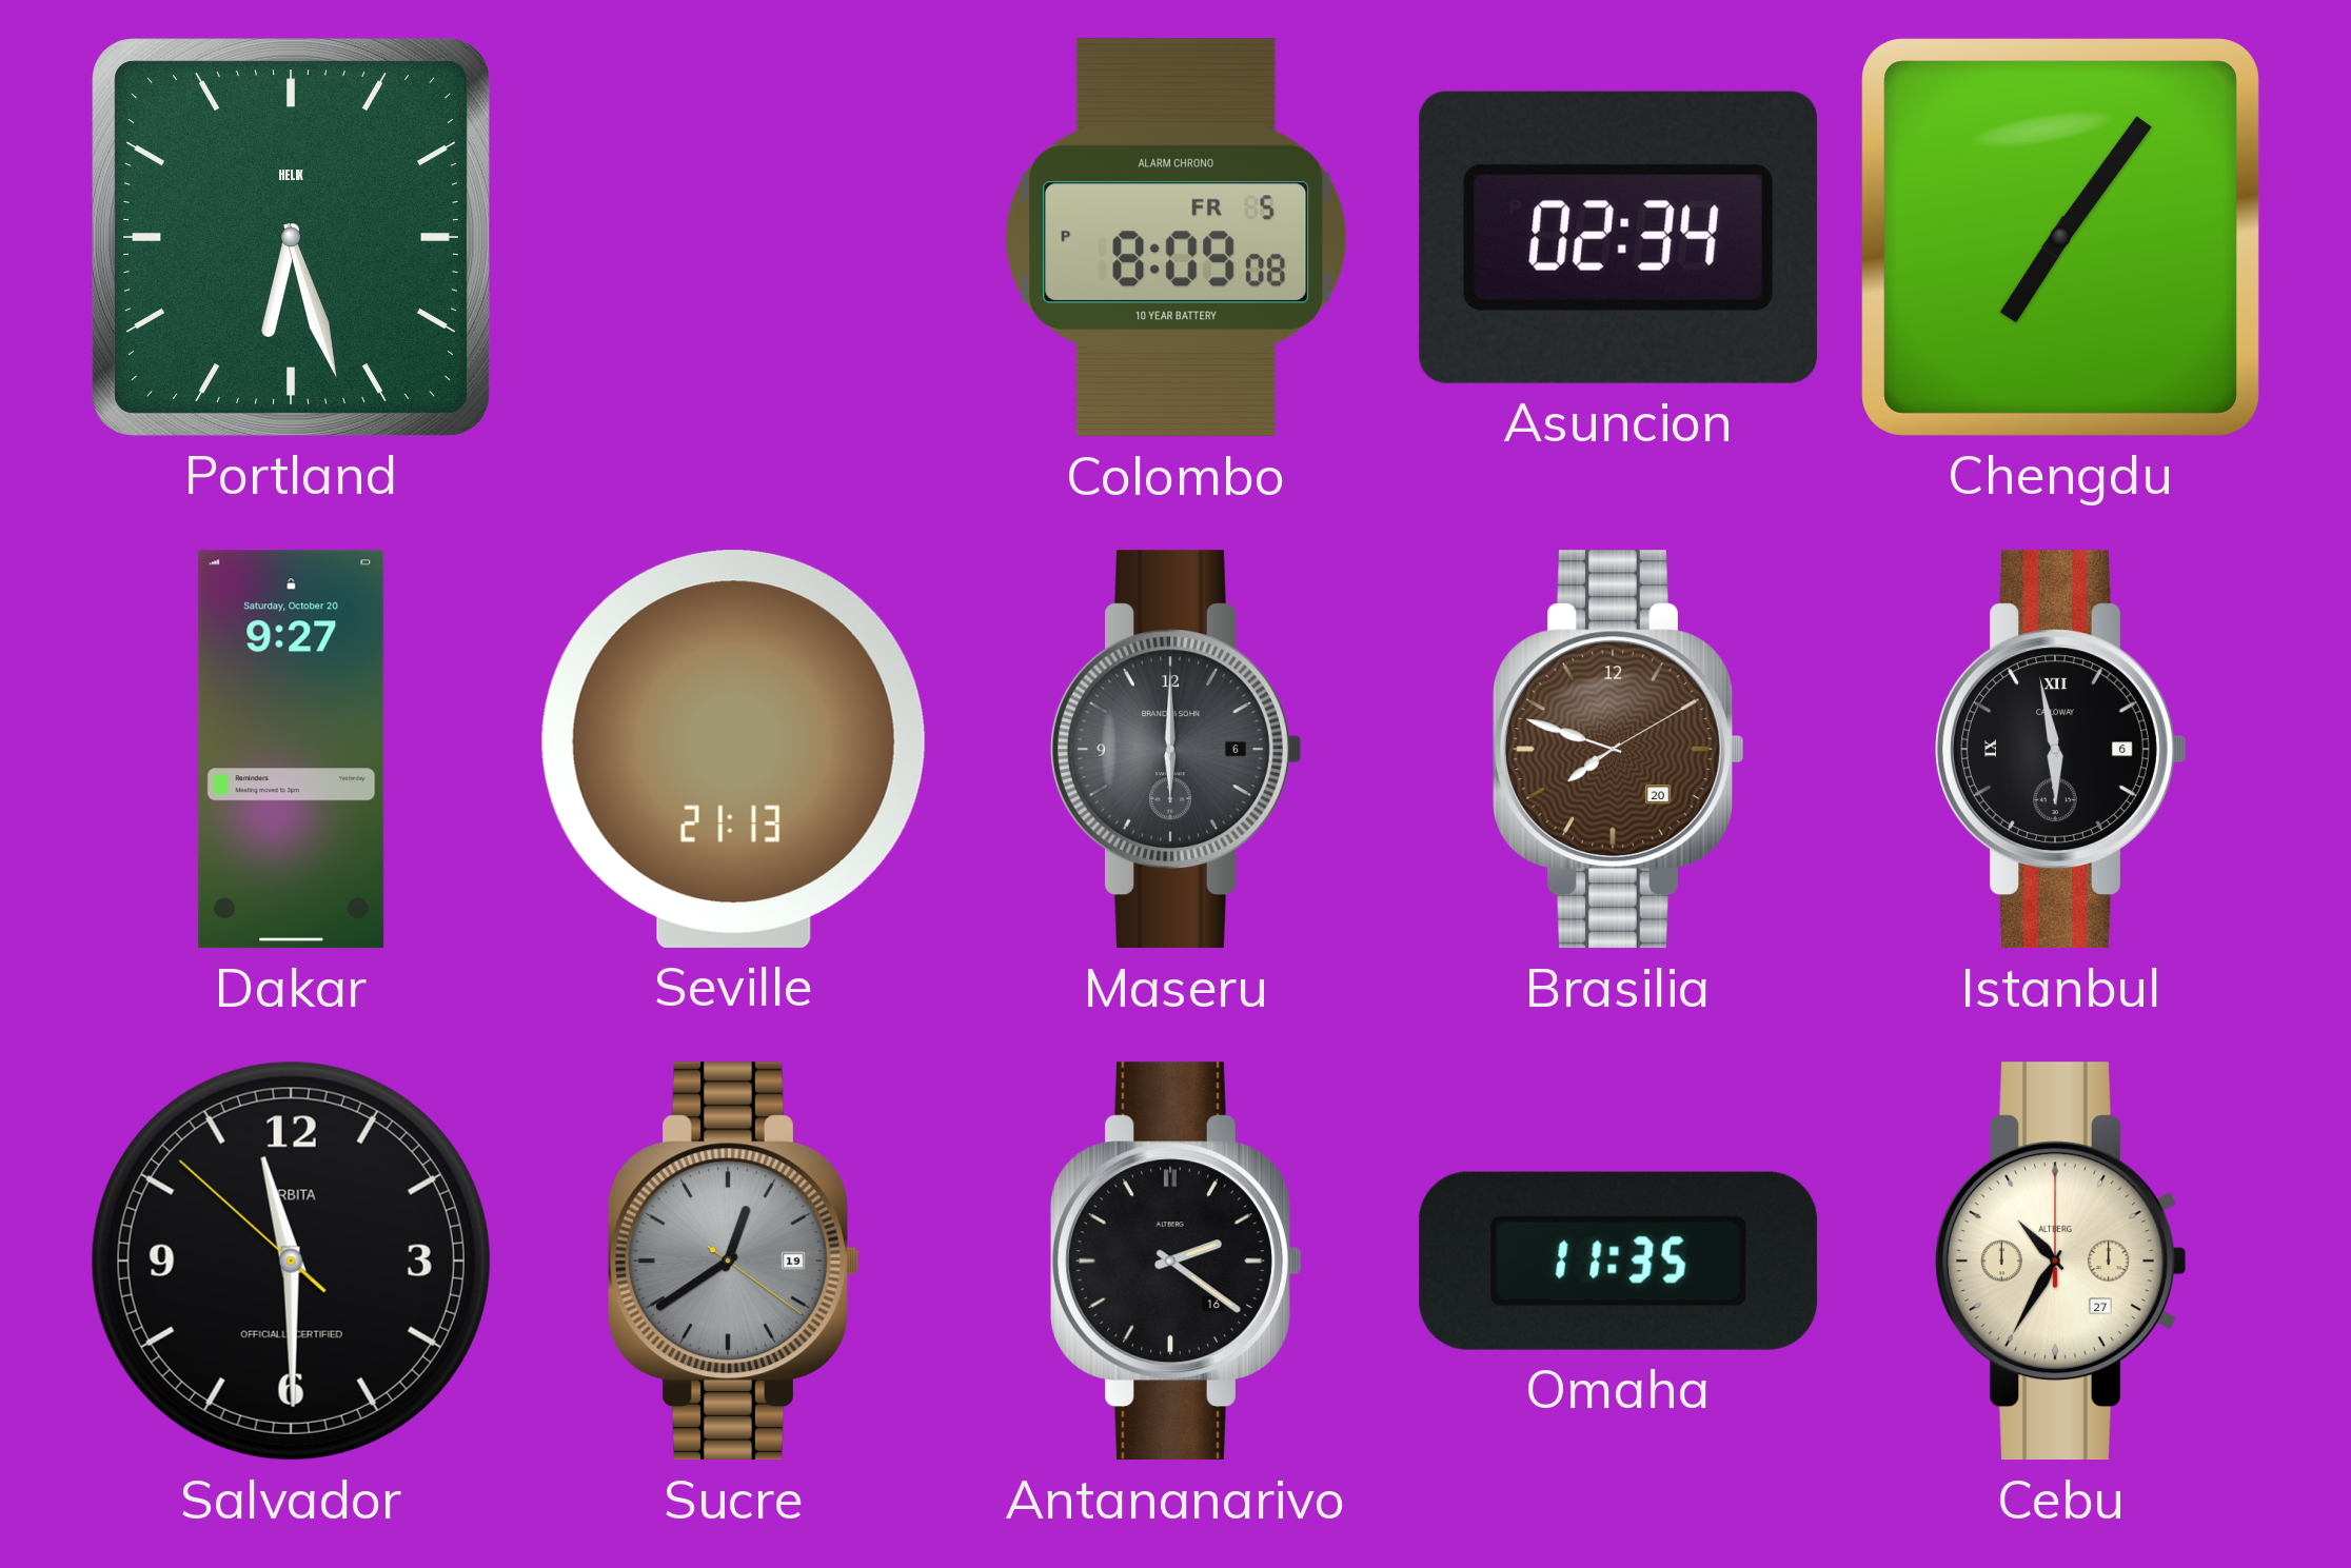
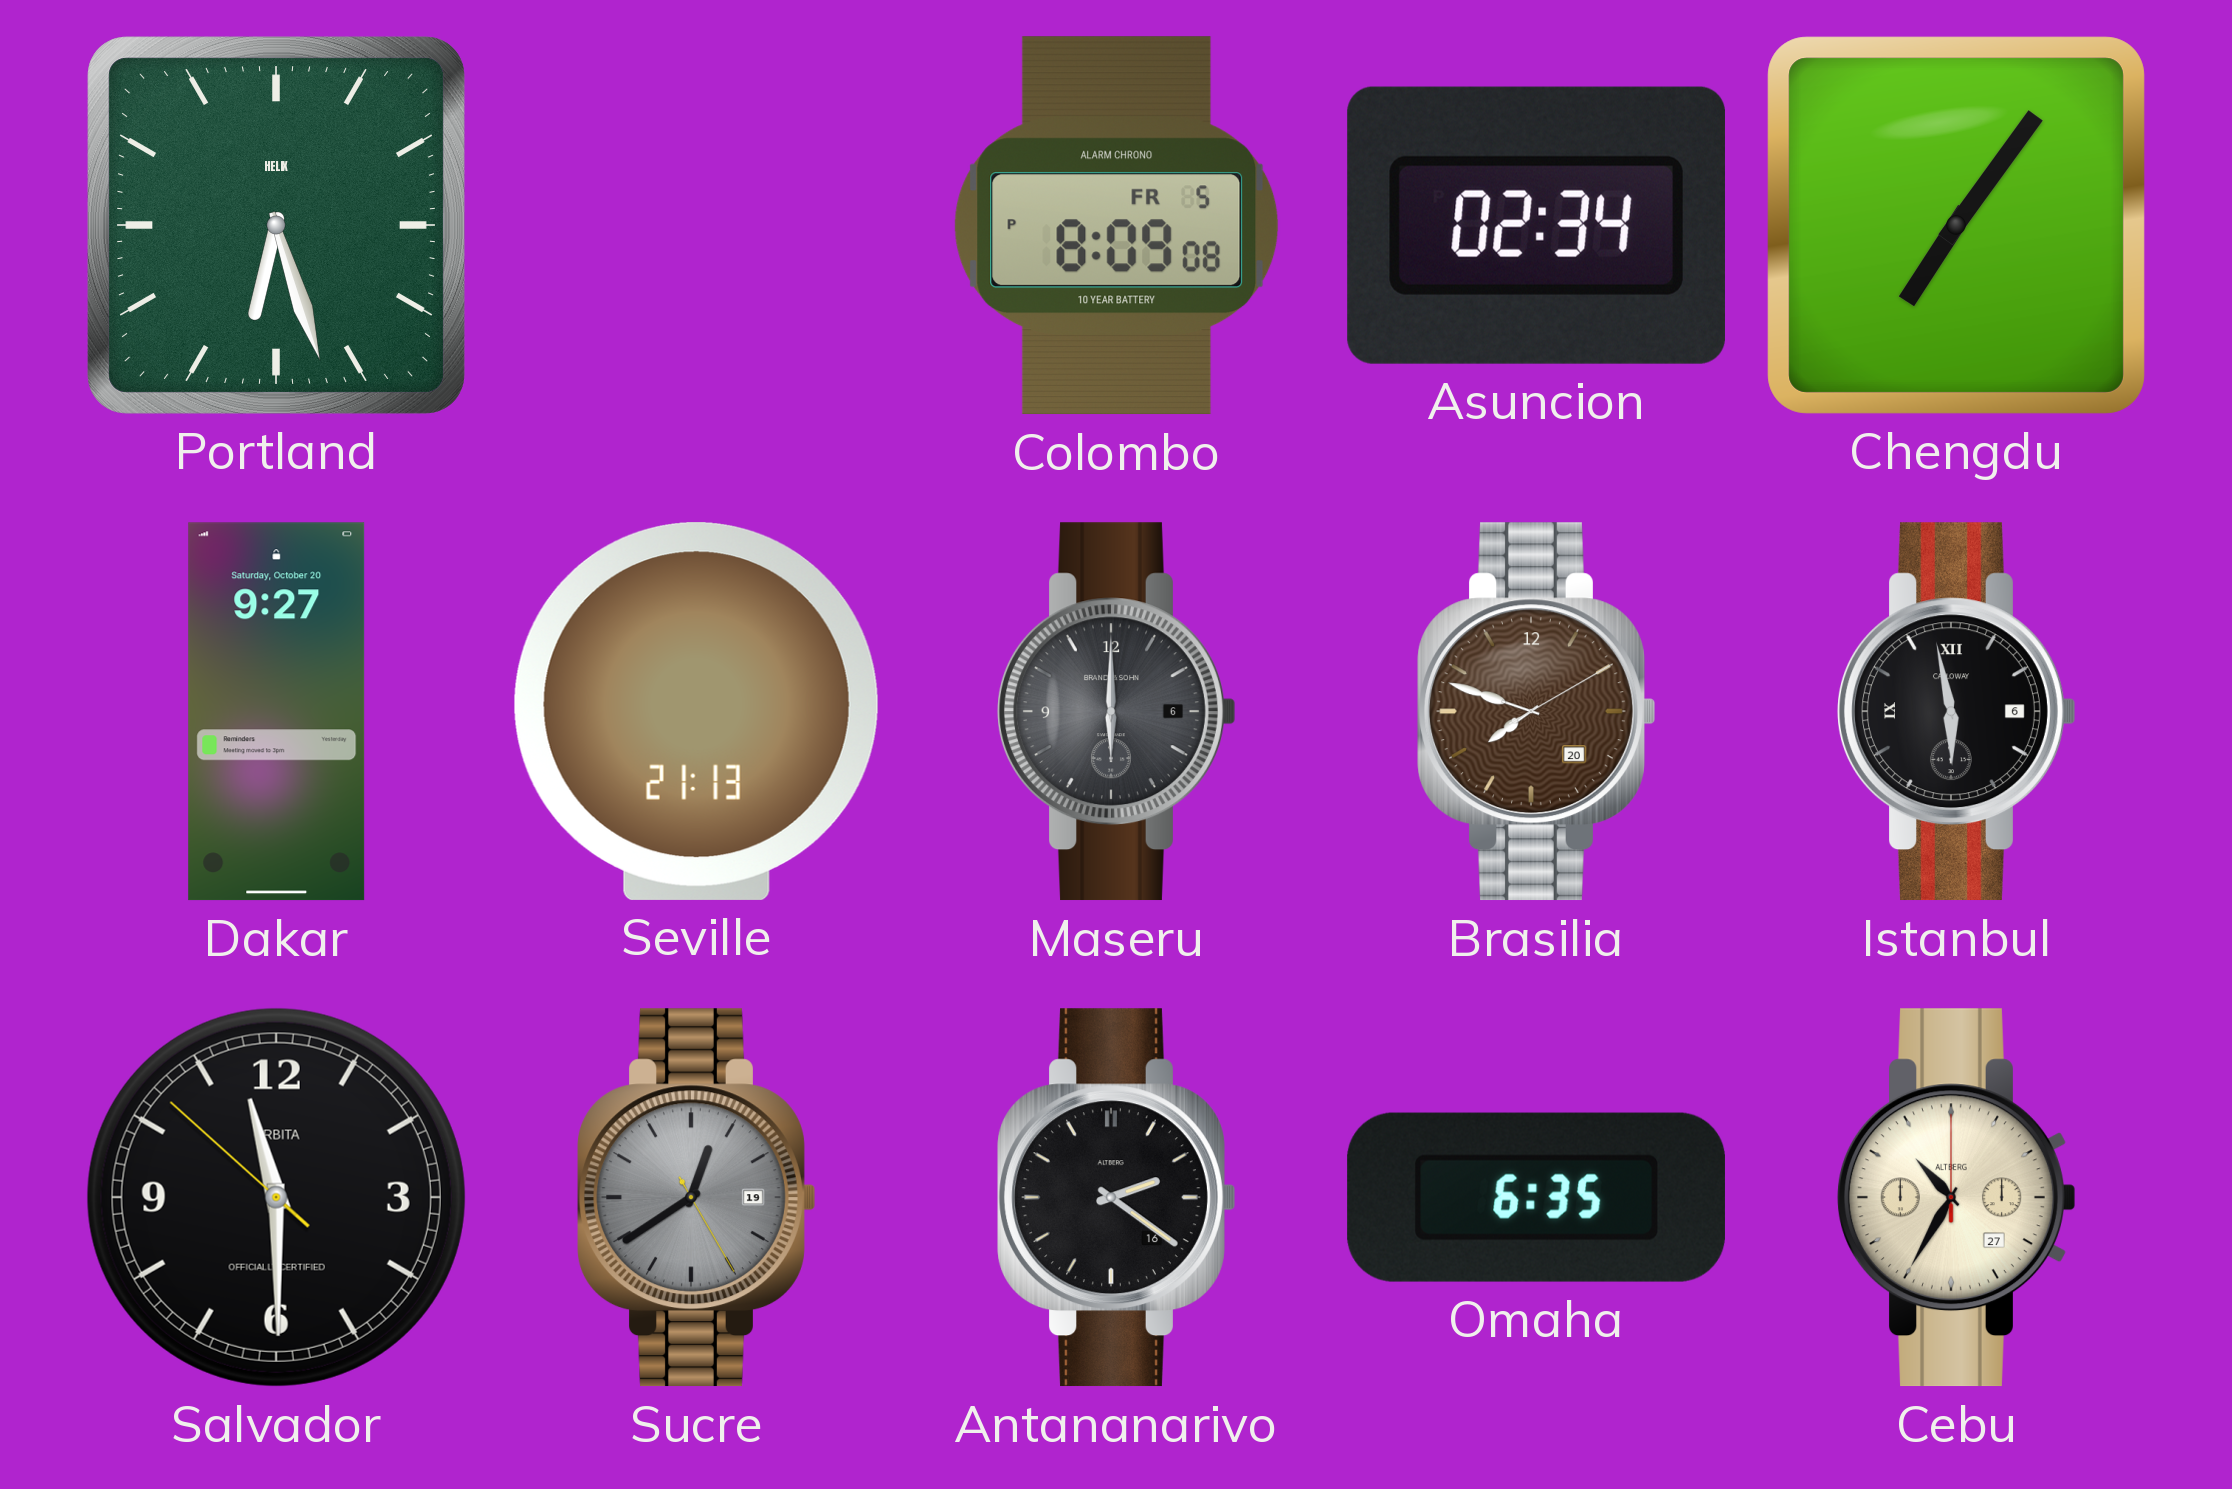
Sucre: 12:39:21 -> 12:39:25
Omaha: 11:35 -> 6:35
